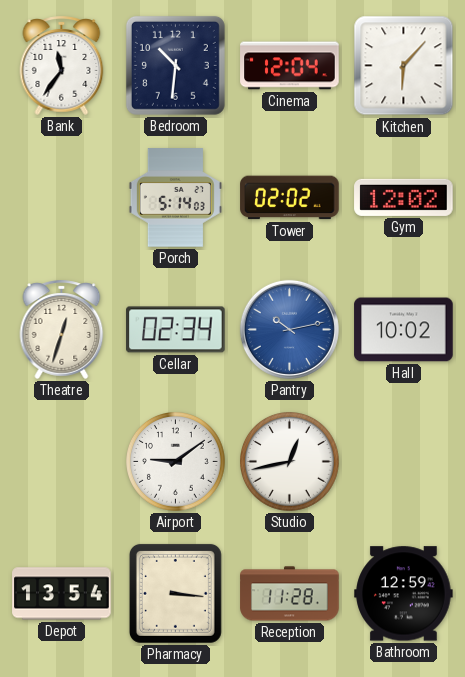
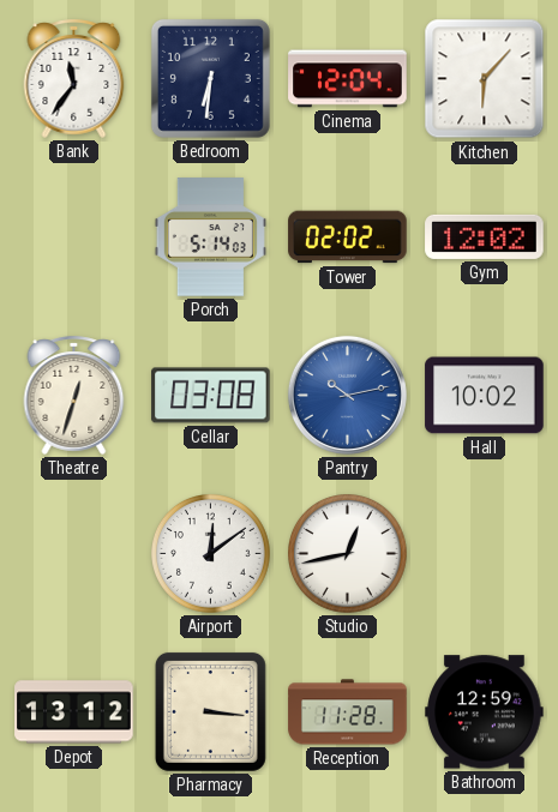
Bedroom: 10:31 -> 6:31
Cellar: 02:34 -> 03:08
Airport: 9:09 -> 12:09
Depot: 13:54 -> 13:12
